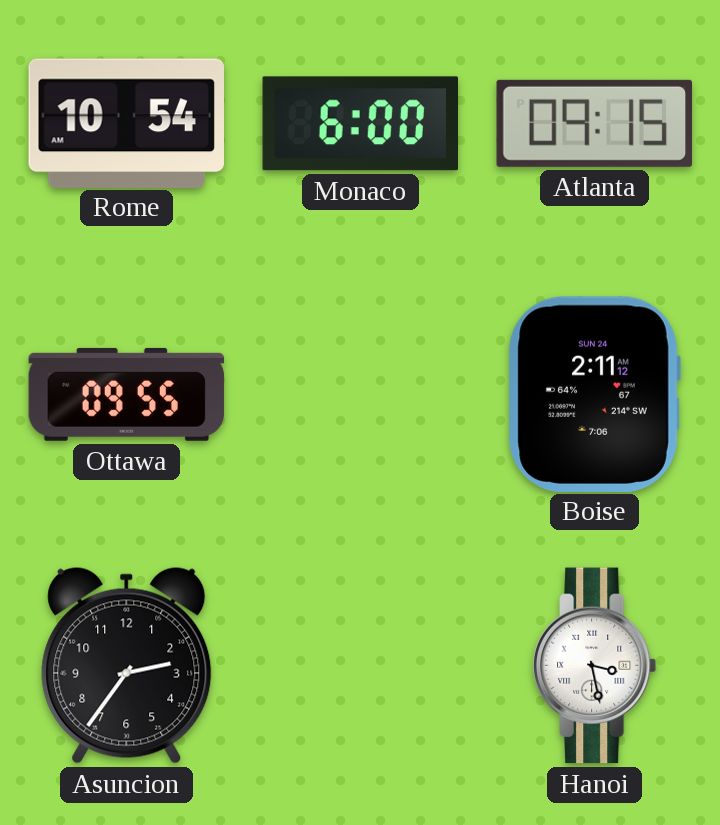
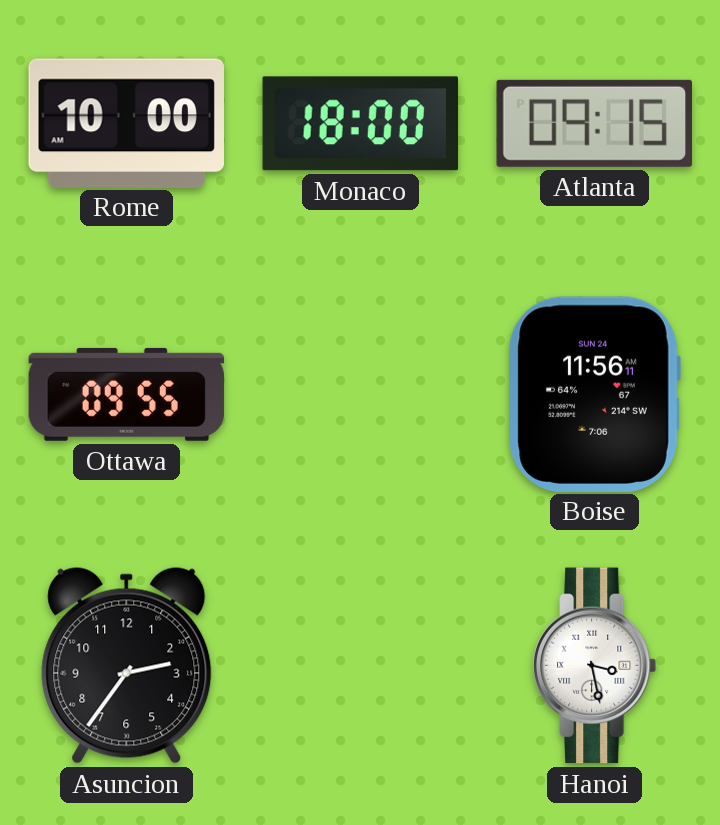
Rome: 10:54 -> 10:00
Monaco: 6:00 -> 18:00
Boise: 2:11 -> 11:56
